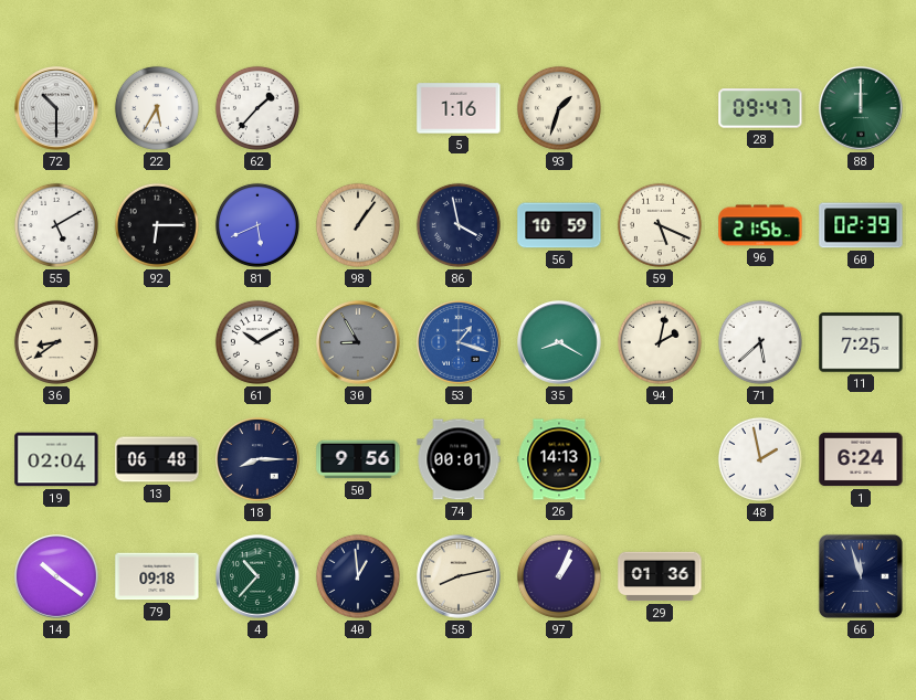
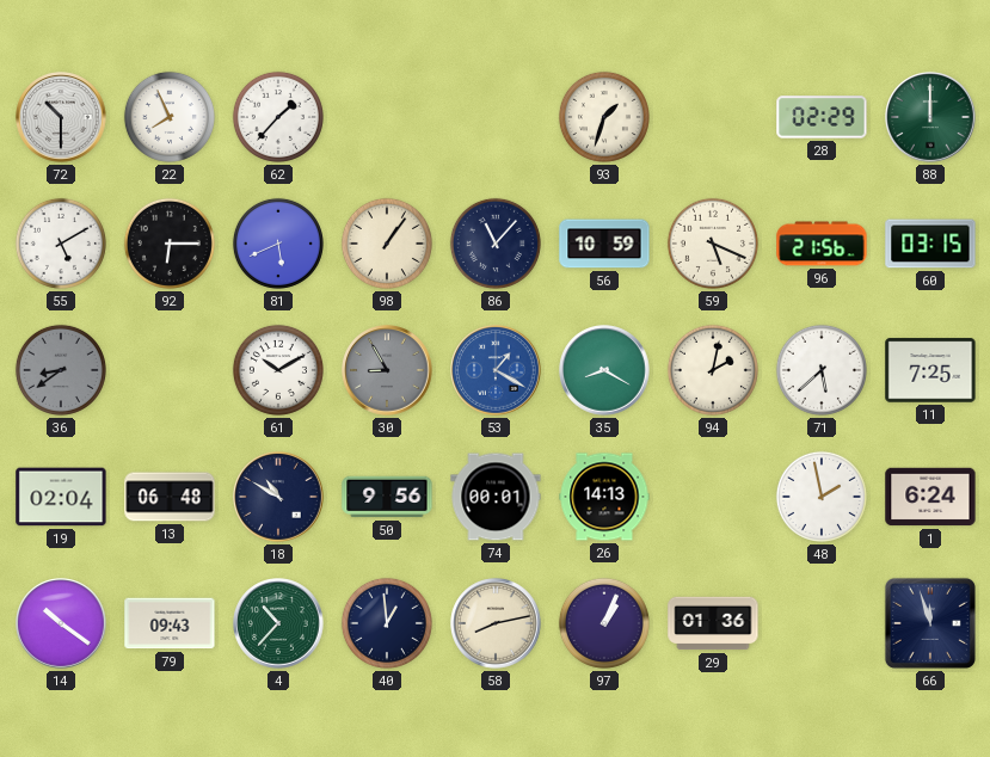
22: 5:35 -> 7:56
5: 1:16 -> none
28: 09:47 -> 02:29
86: 3:58 -> 11:07
60: 02:39 -> 03:15
36 dial: cream -> grey
53: 1:18 -> 1:20
18: 8:15 -> 10:50
79: 09:18 -> 09:43
